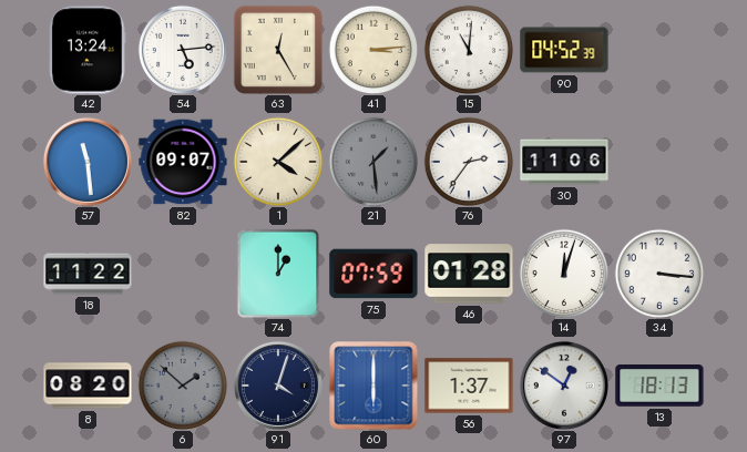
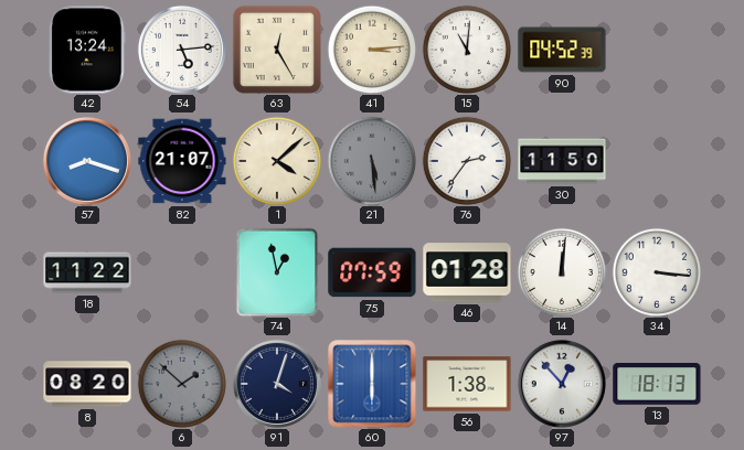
57: 11:29 -> 8:18
82: 09:07 -> 21:07
21: 1:29 -> 5:29
30: 11:06 -> 11:50
74: 1:00 -> 12:58
14: 12:03 -> 12:01
56: 1:37 -> 1:38
97: 12:51 -> 12:53
